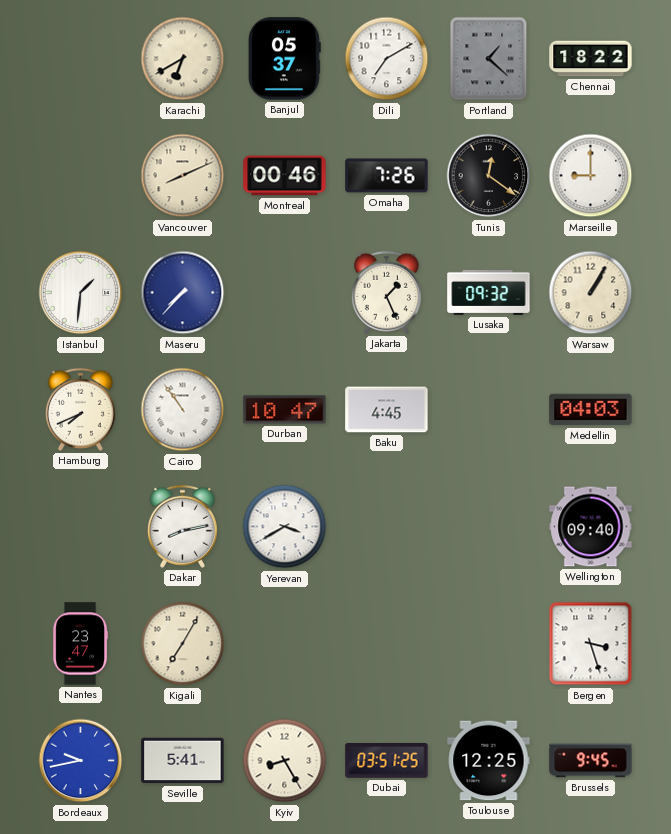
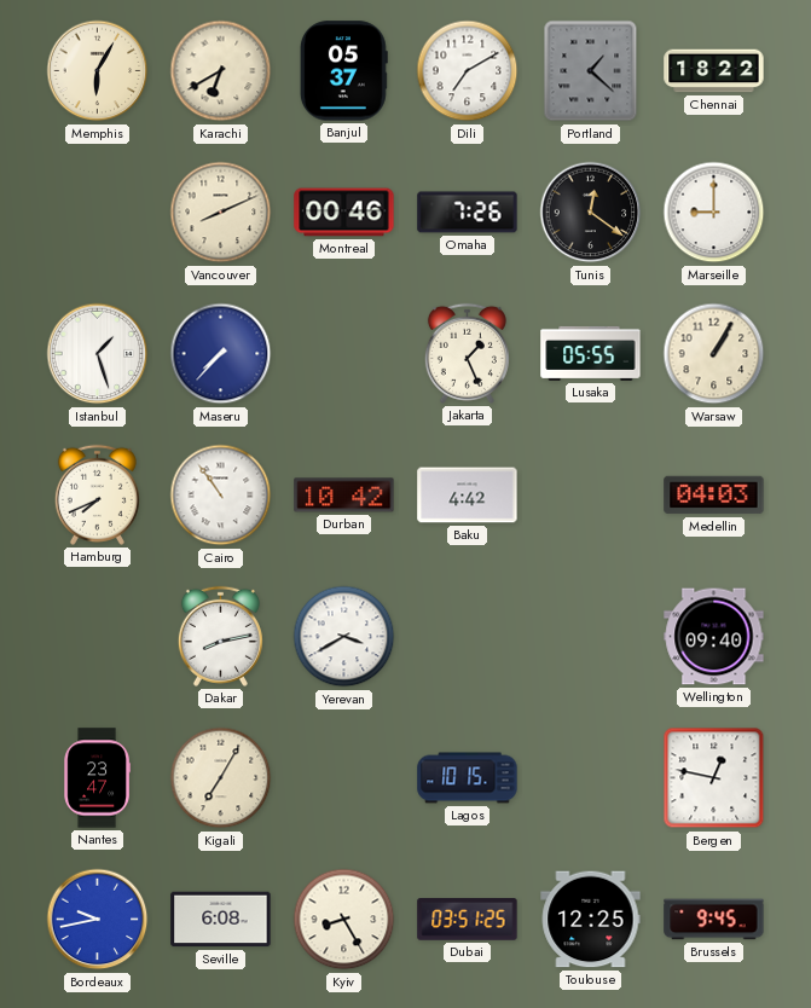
Memphis: none -> 6:05
Istanbul: 1:31 -> 1:27
Lusaka: 09:32 -> 05:55
Durban: 10:47 -> 10:42
Baku: 4:45 -> 4:42
Lagos: none -> 10:15
Bergen: 3:27 -> 12:47
Seville: 5:41 -> 6:08
